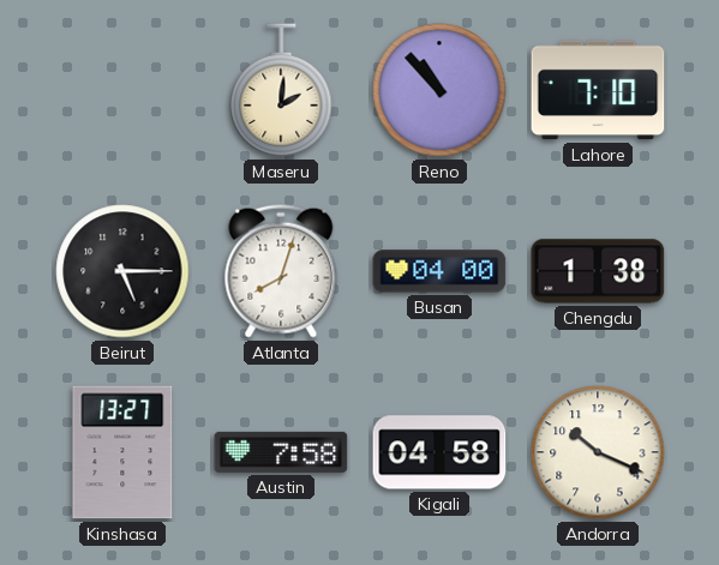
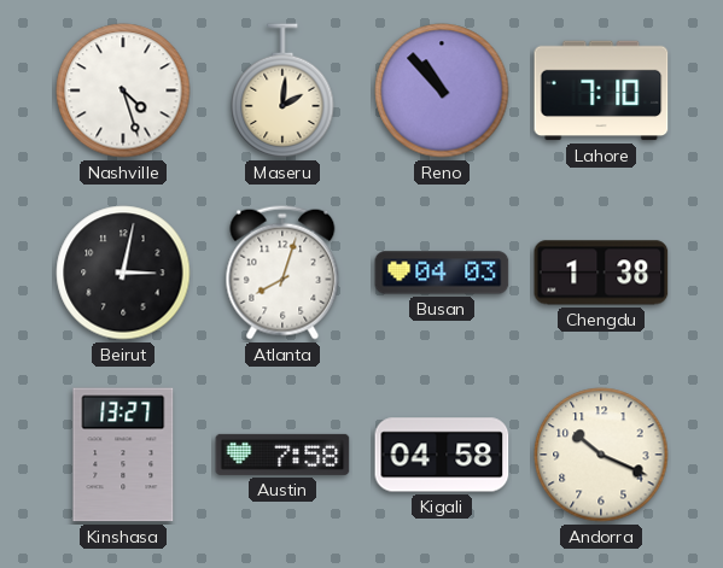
Nashville: none -> 4:27
Beirut: 5:15 -> 3:02
Busan: 04:00 -> 04:03
